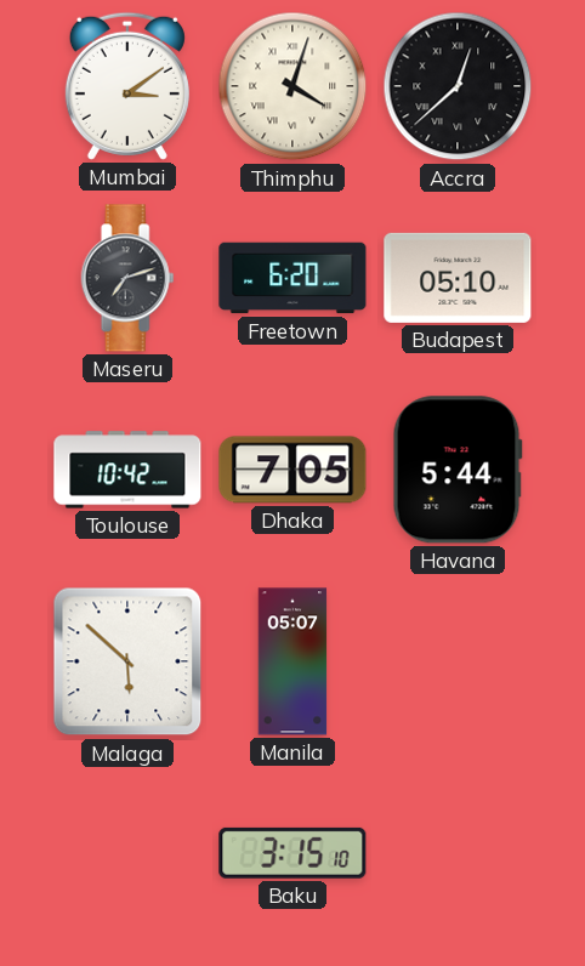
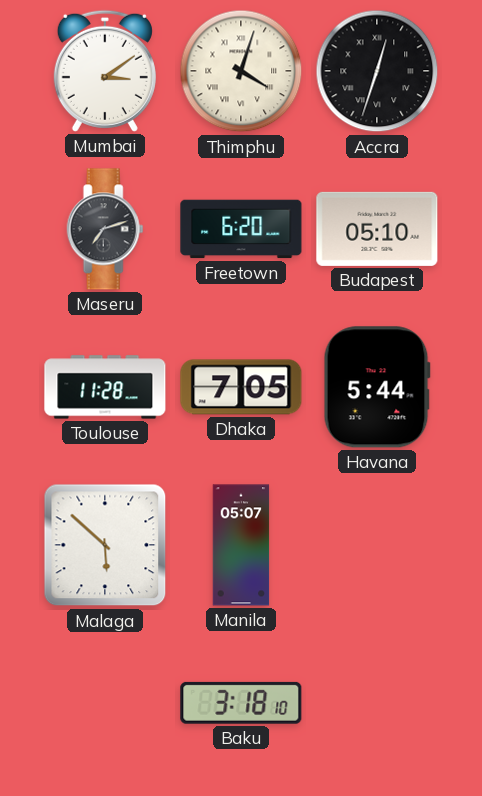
Accra: 12:38 -> 12:33
Toulouse: 10:42 -> 11:28
Baku: 3:15 -> 3:18
